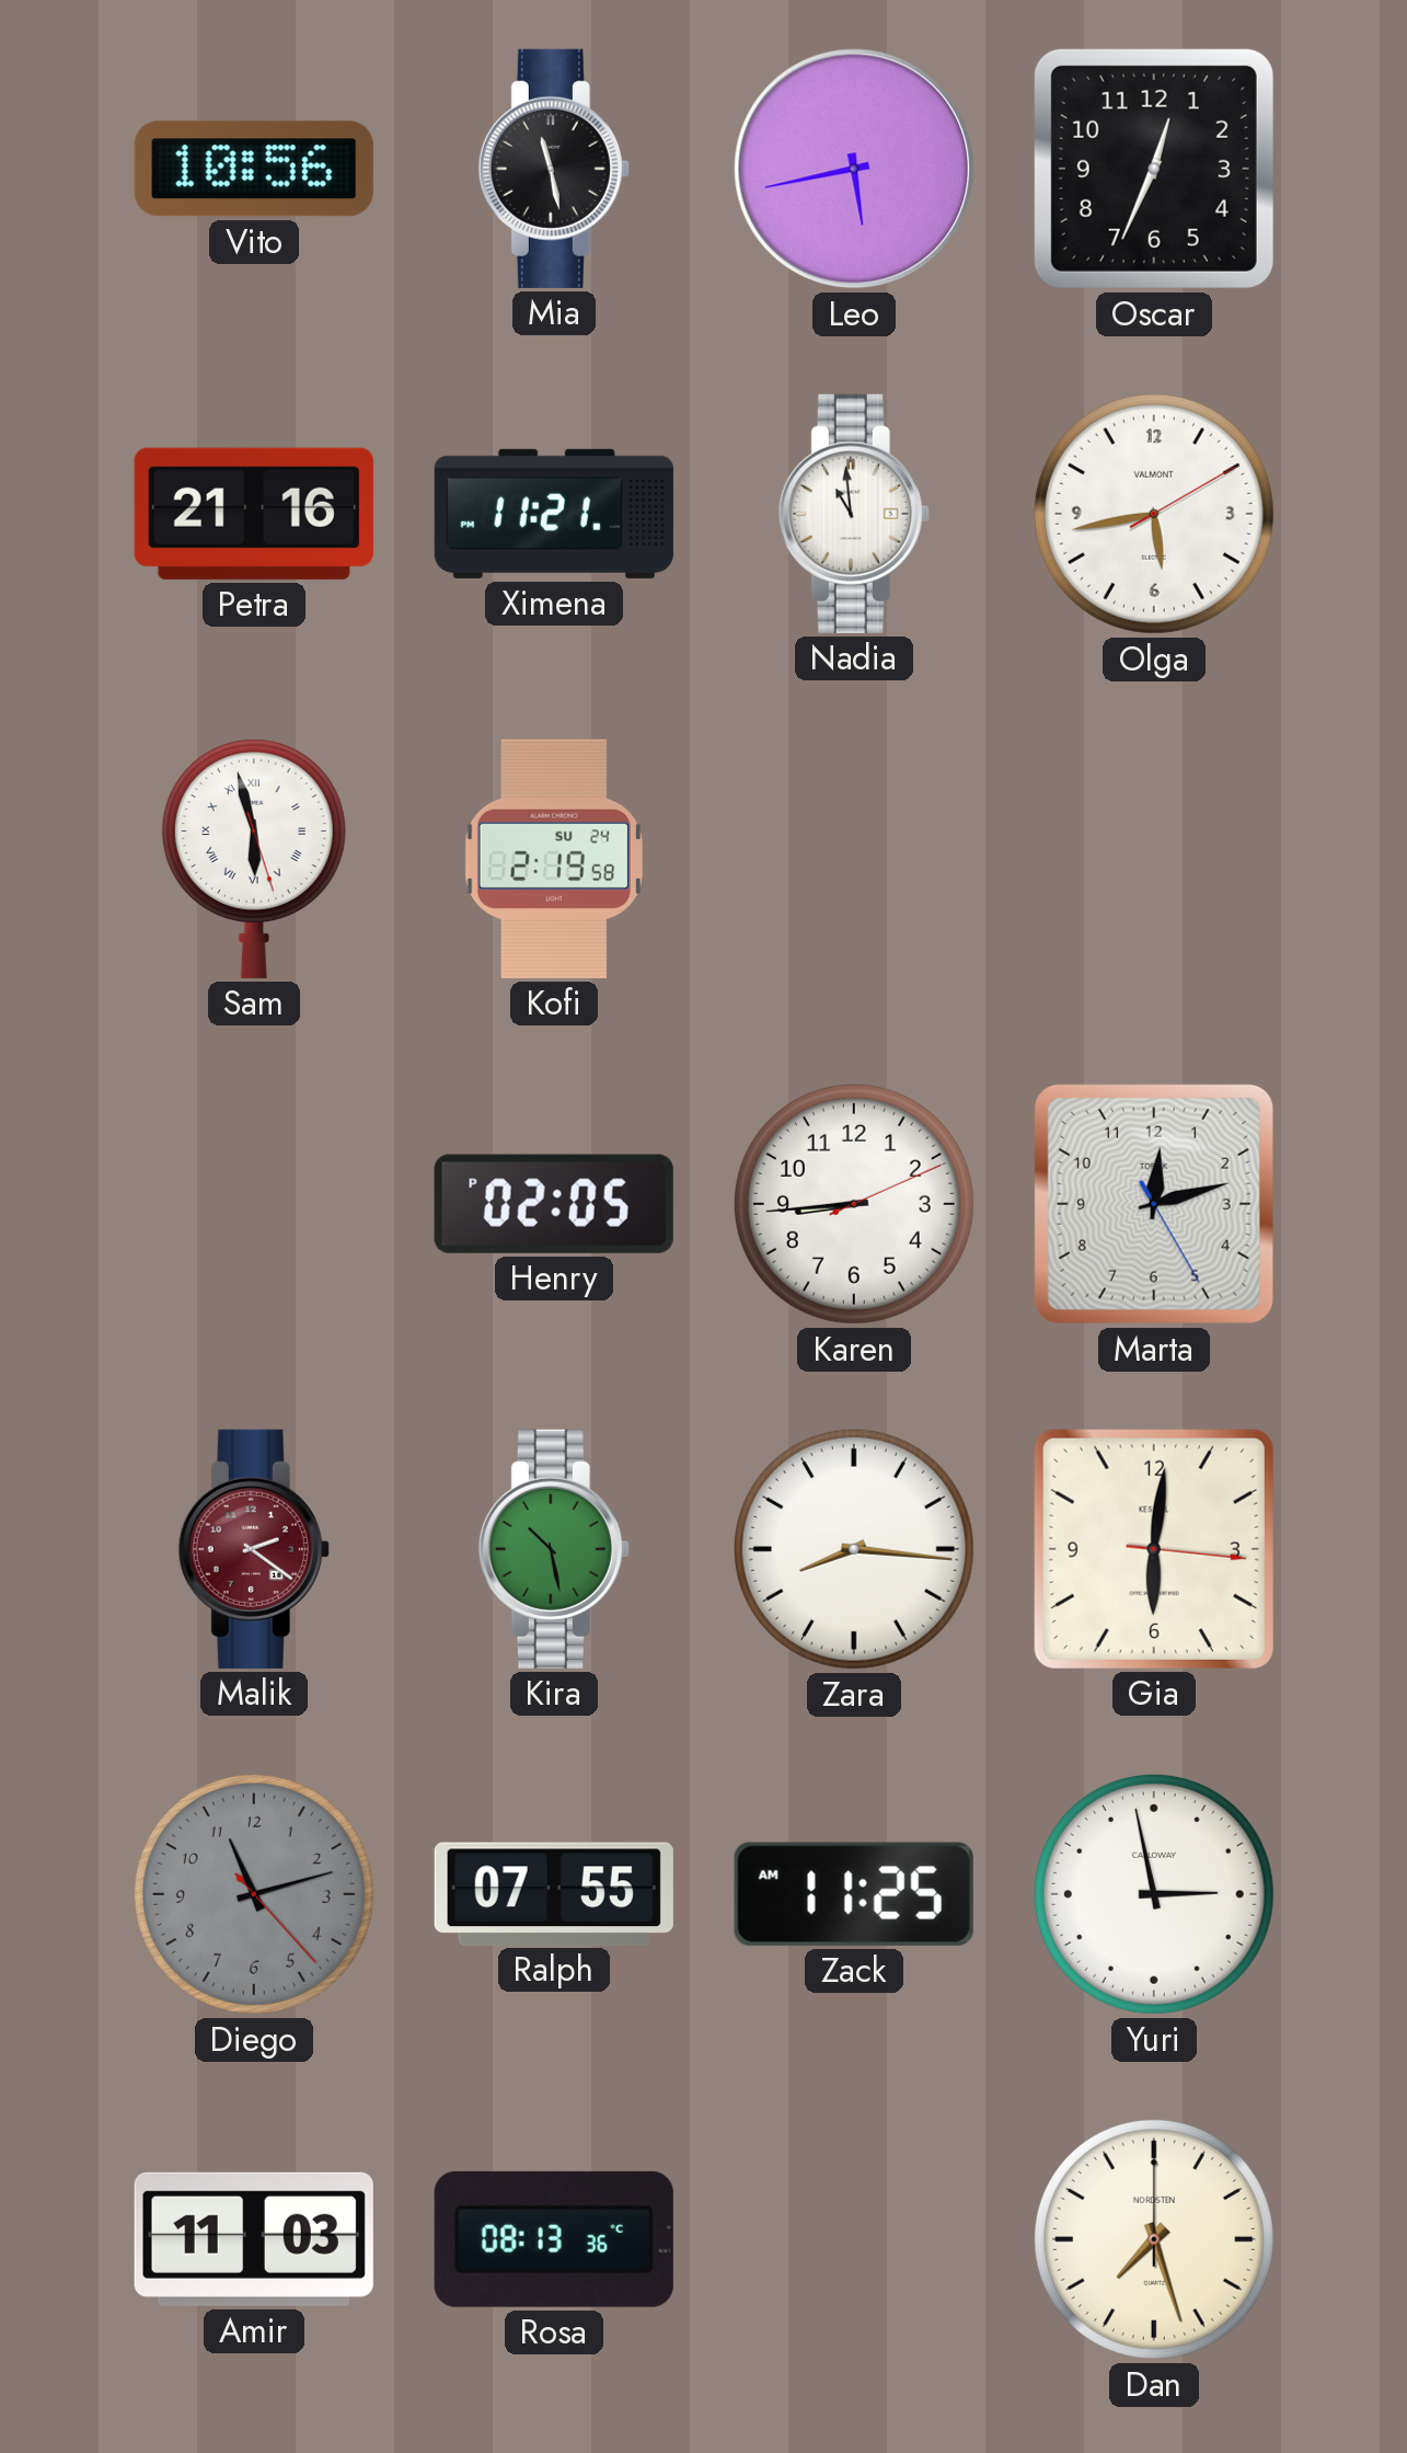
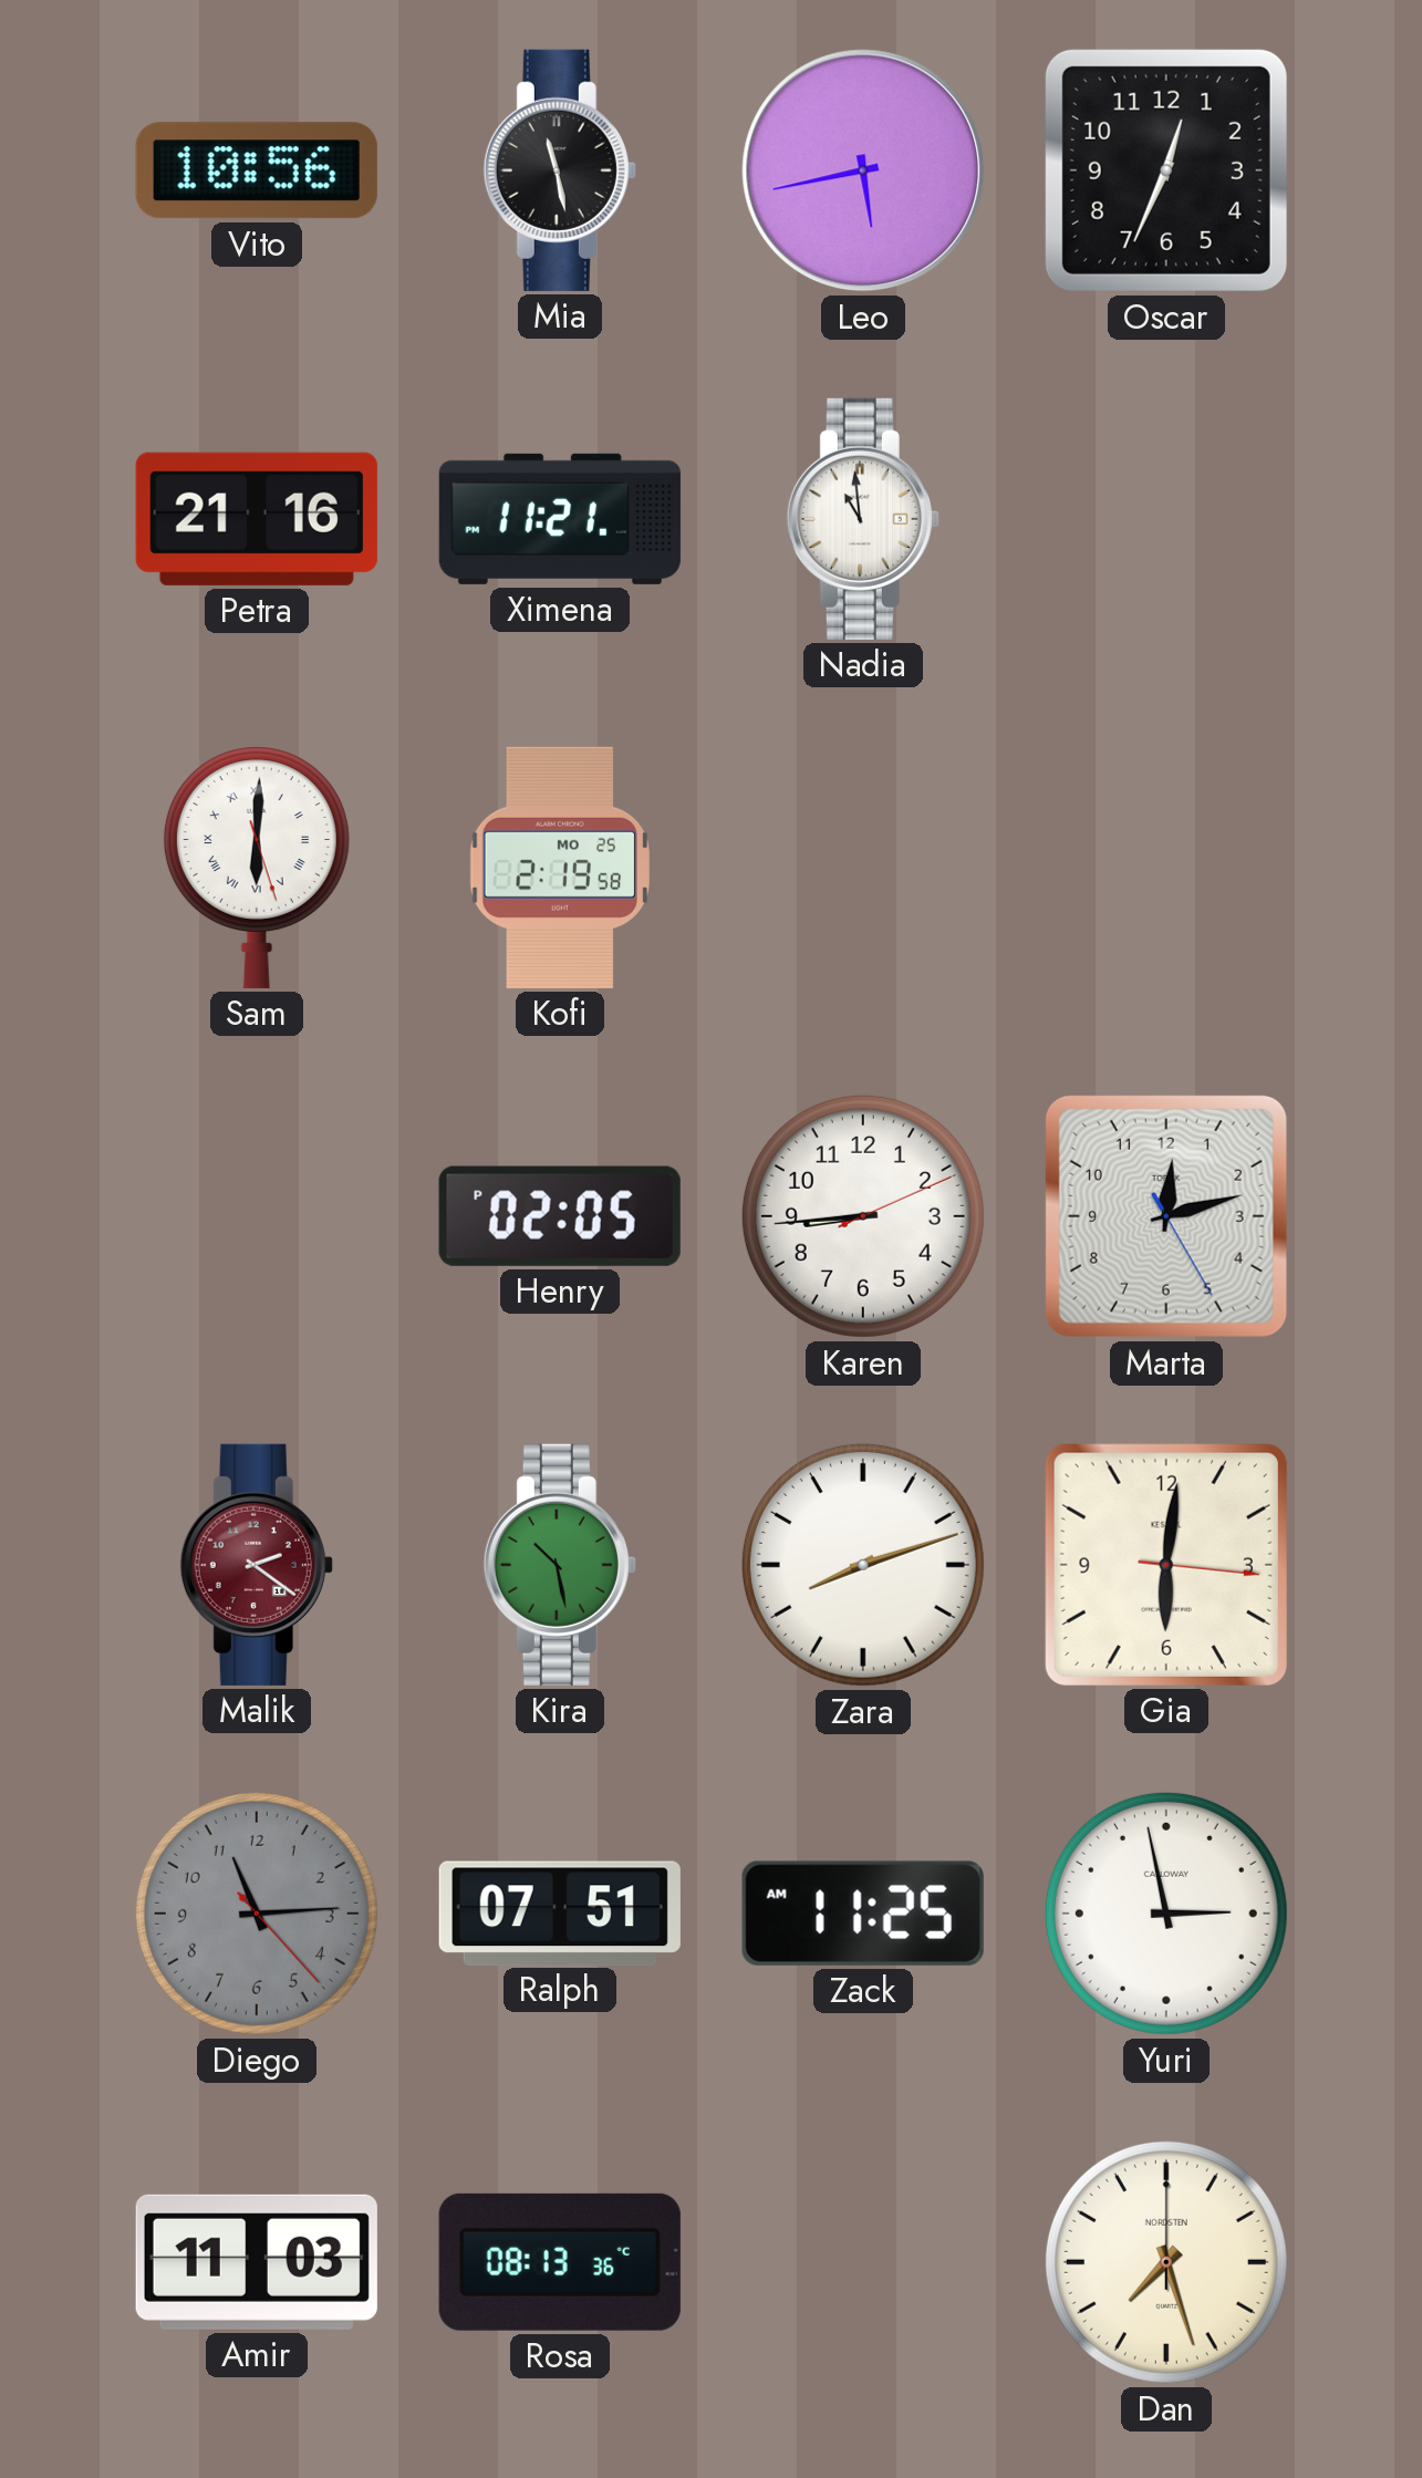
Olga: 5:43 -> none
Sam: 5:57 -> 6:00
Kofi date: SU 24 -> MO 25
Zara: 8:16 -> 8:12
Diego: 11:12 -> 11:14
Ralph: 07:55 -> 07:51
